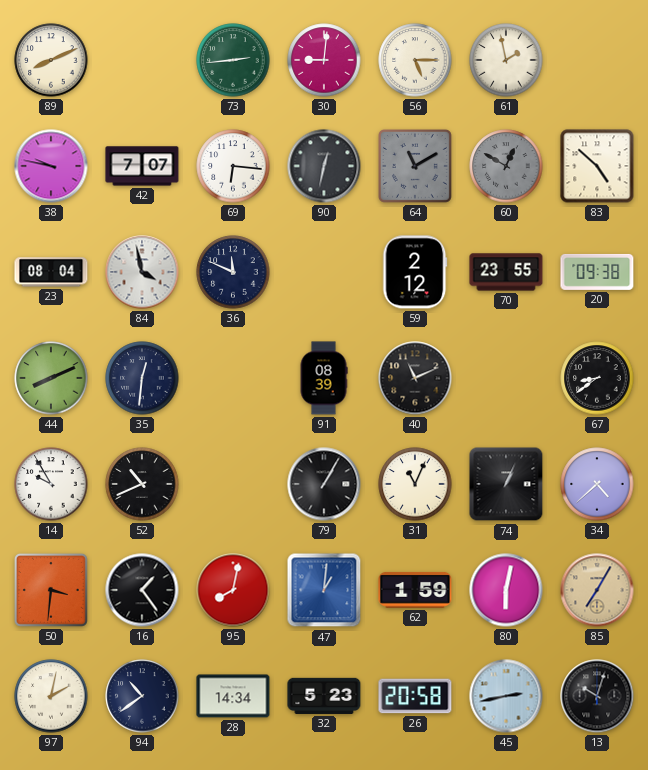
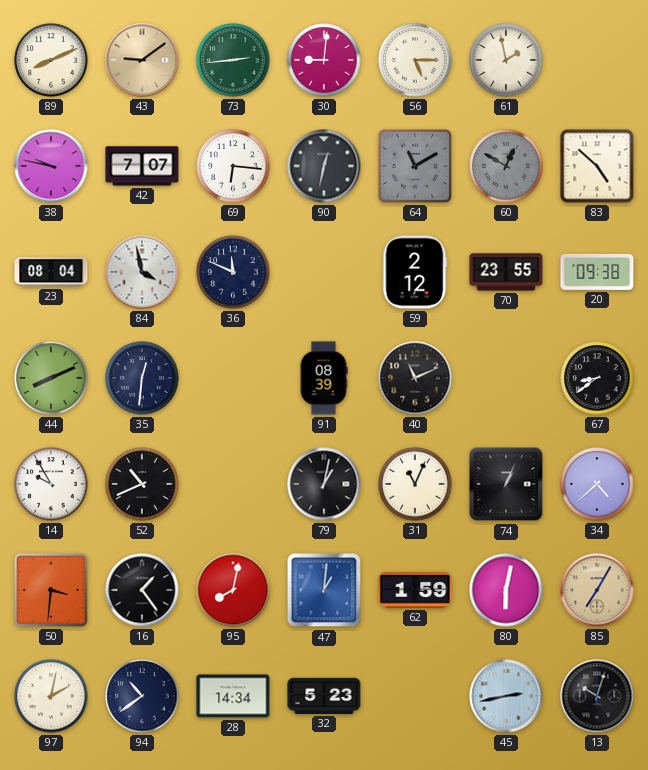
43: none -> 9:09
79: 1:05 -> 1:02
26: 20:58 -> none
